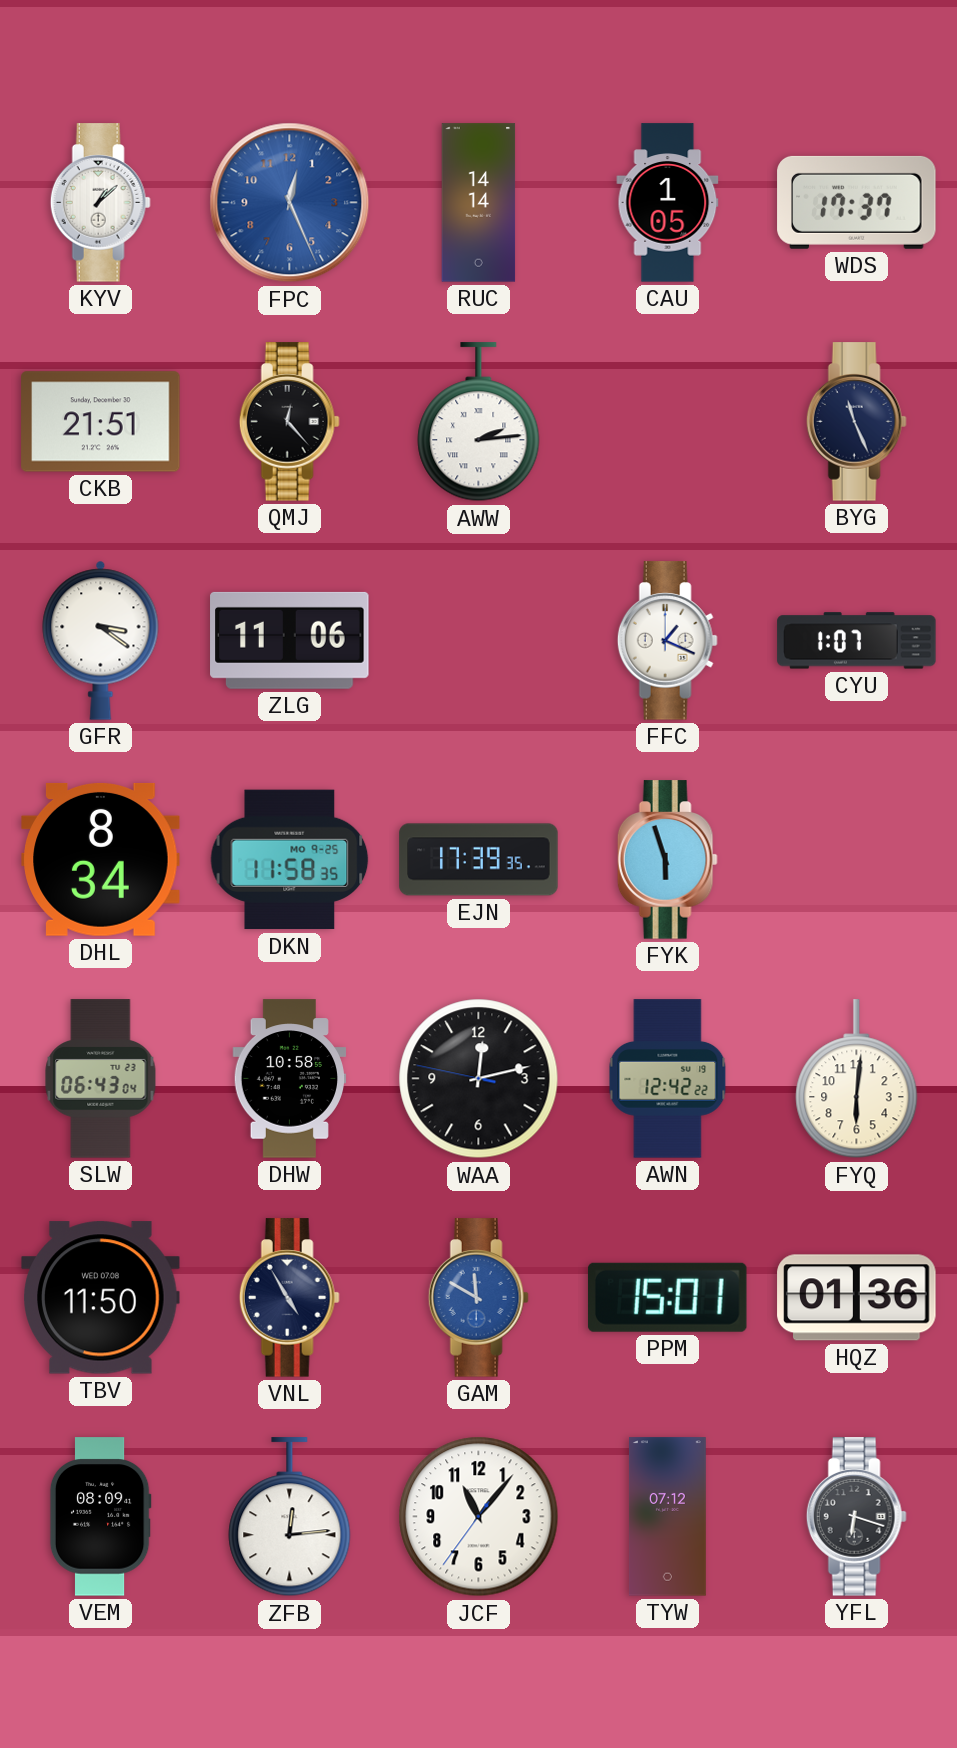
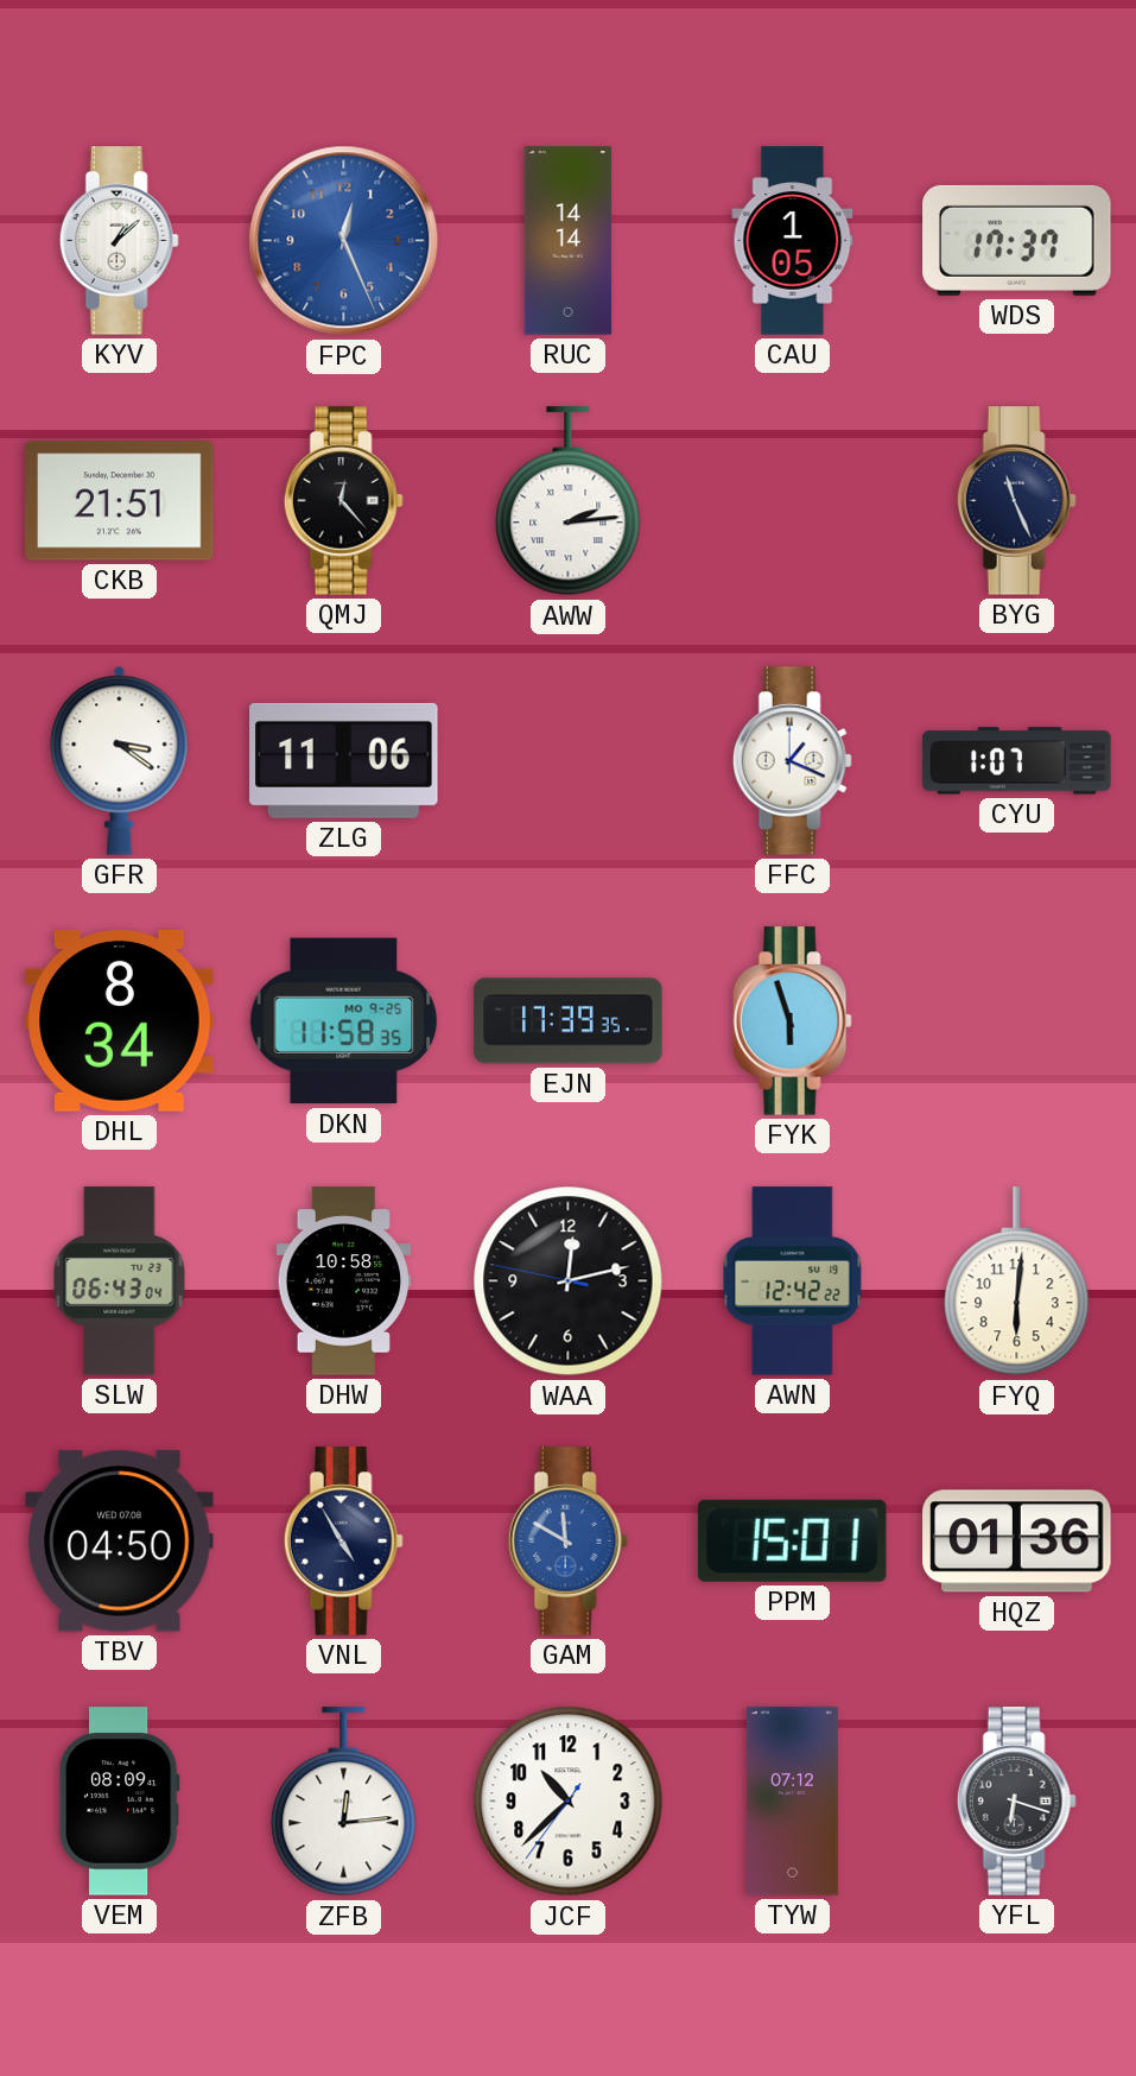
TBV: 11:50 -> 04:50
JCF: 11:06 -> 10:37
